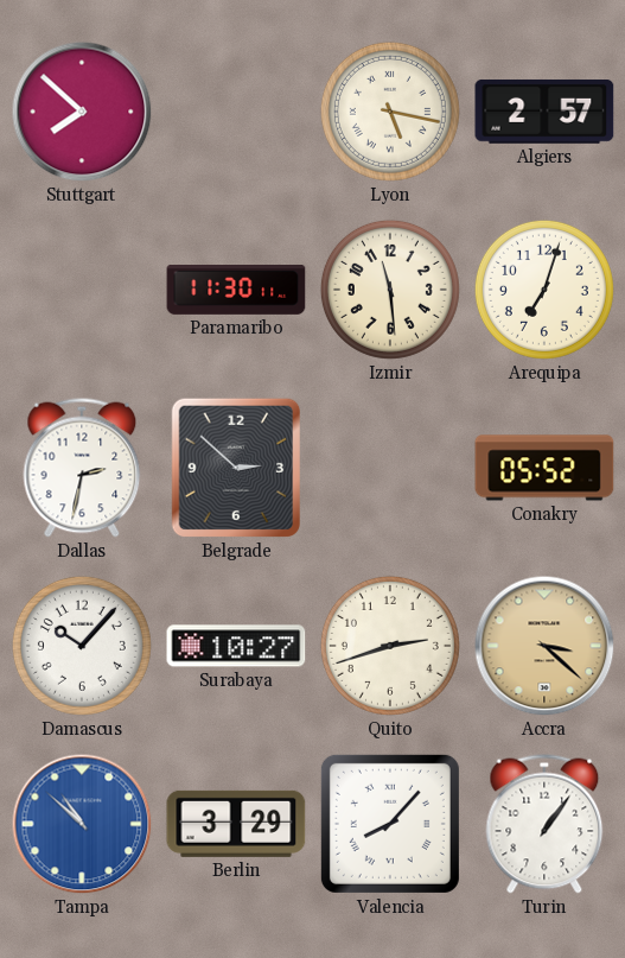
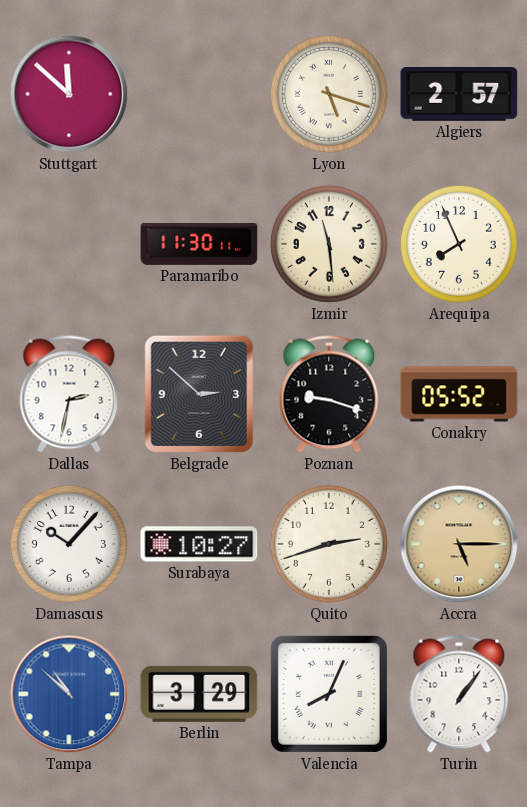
Stuttgart: 7:52 -> 11:52
Lyon: 5:17 -> 5:18
Arequipa: 7:03 -> 7:56
Poznan: none -> 9:18
Accra: 3:22 -> 5:15
Valencia: 8:07 -> 8:04
